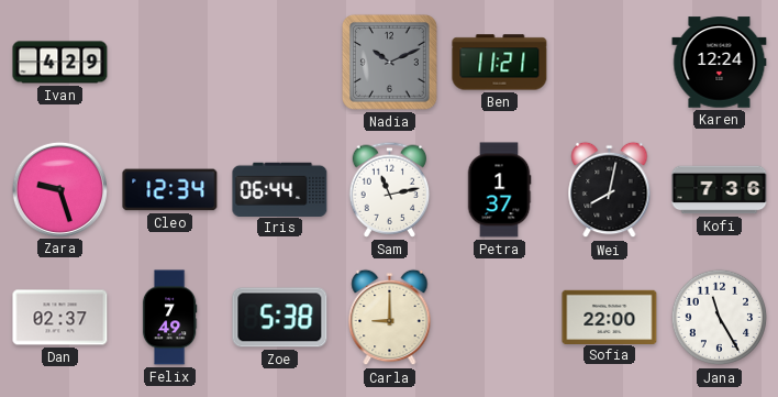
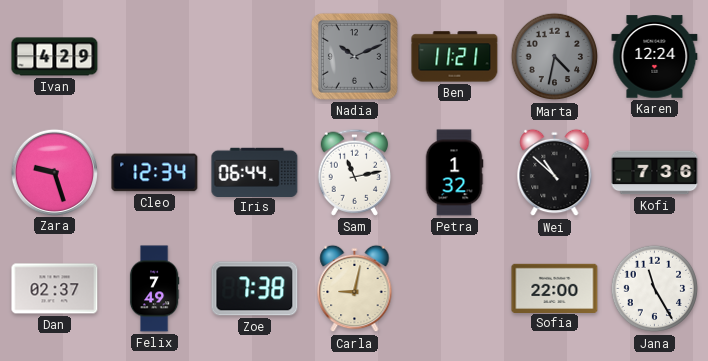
Marta: none -> 4:32
Petra: 1:37 -> 1:32
Wei: 8:02 -> 10:52
Zoe: 5:38 -> 7:38
Carla: 9:00 -> 9:02
